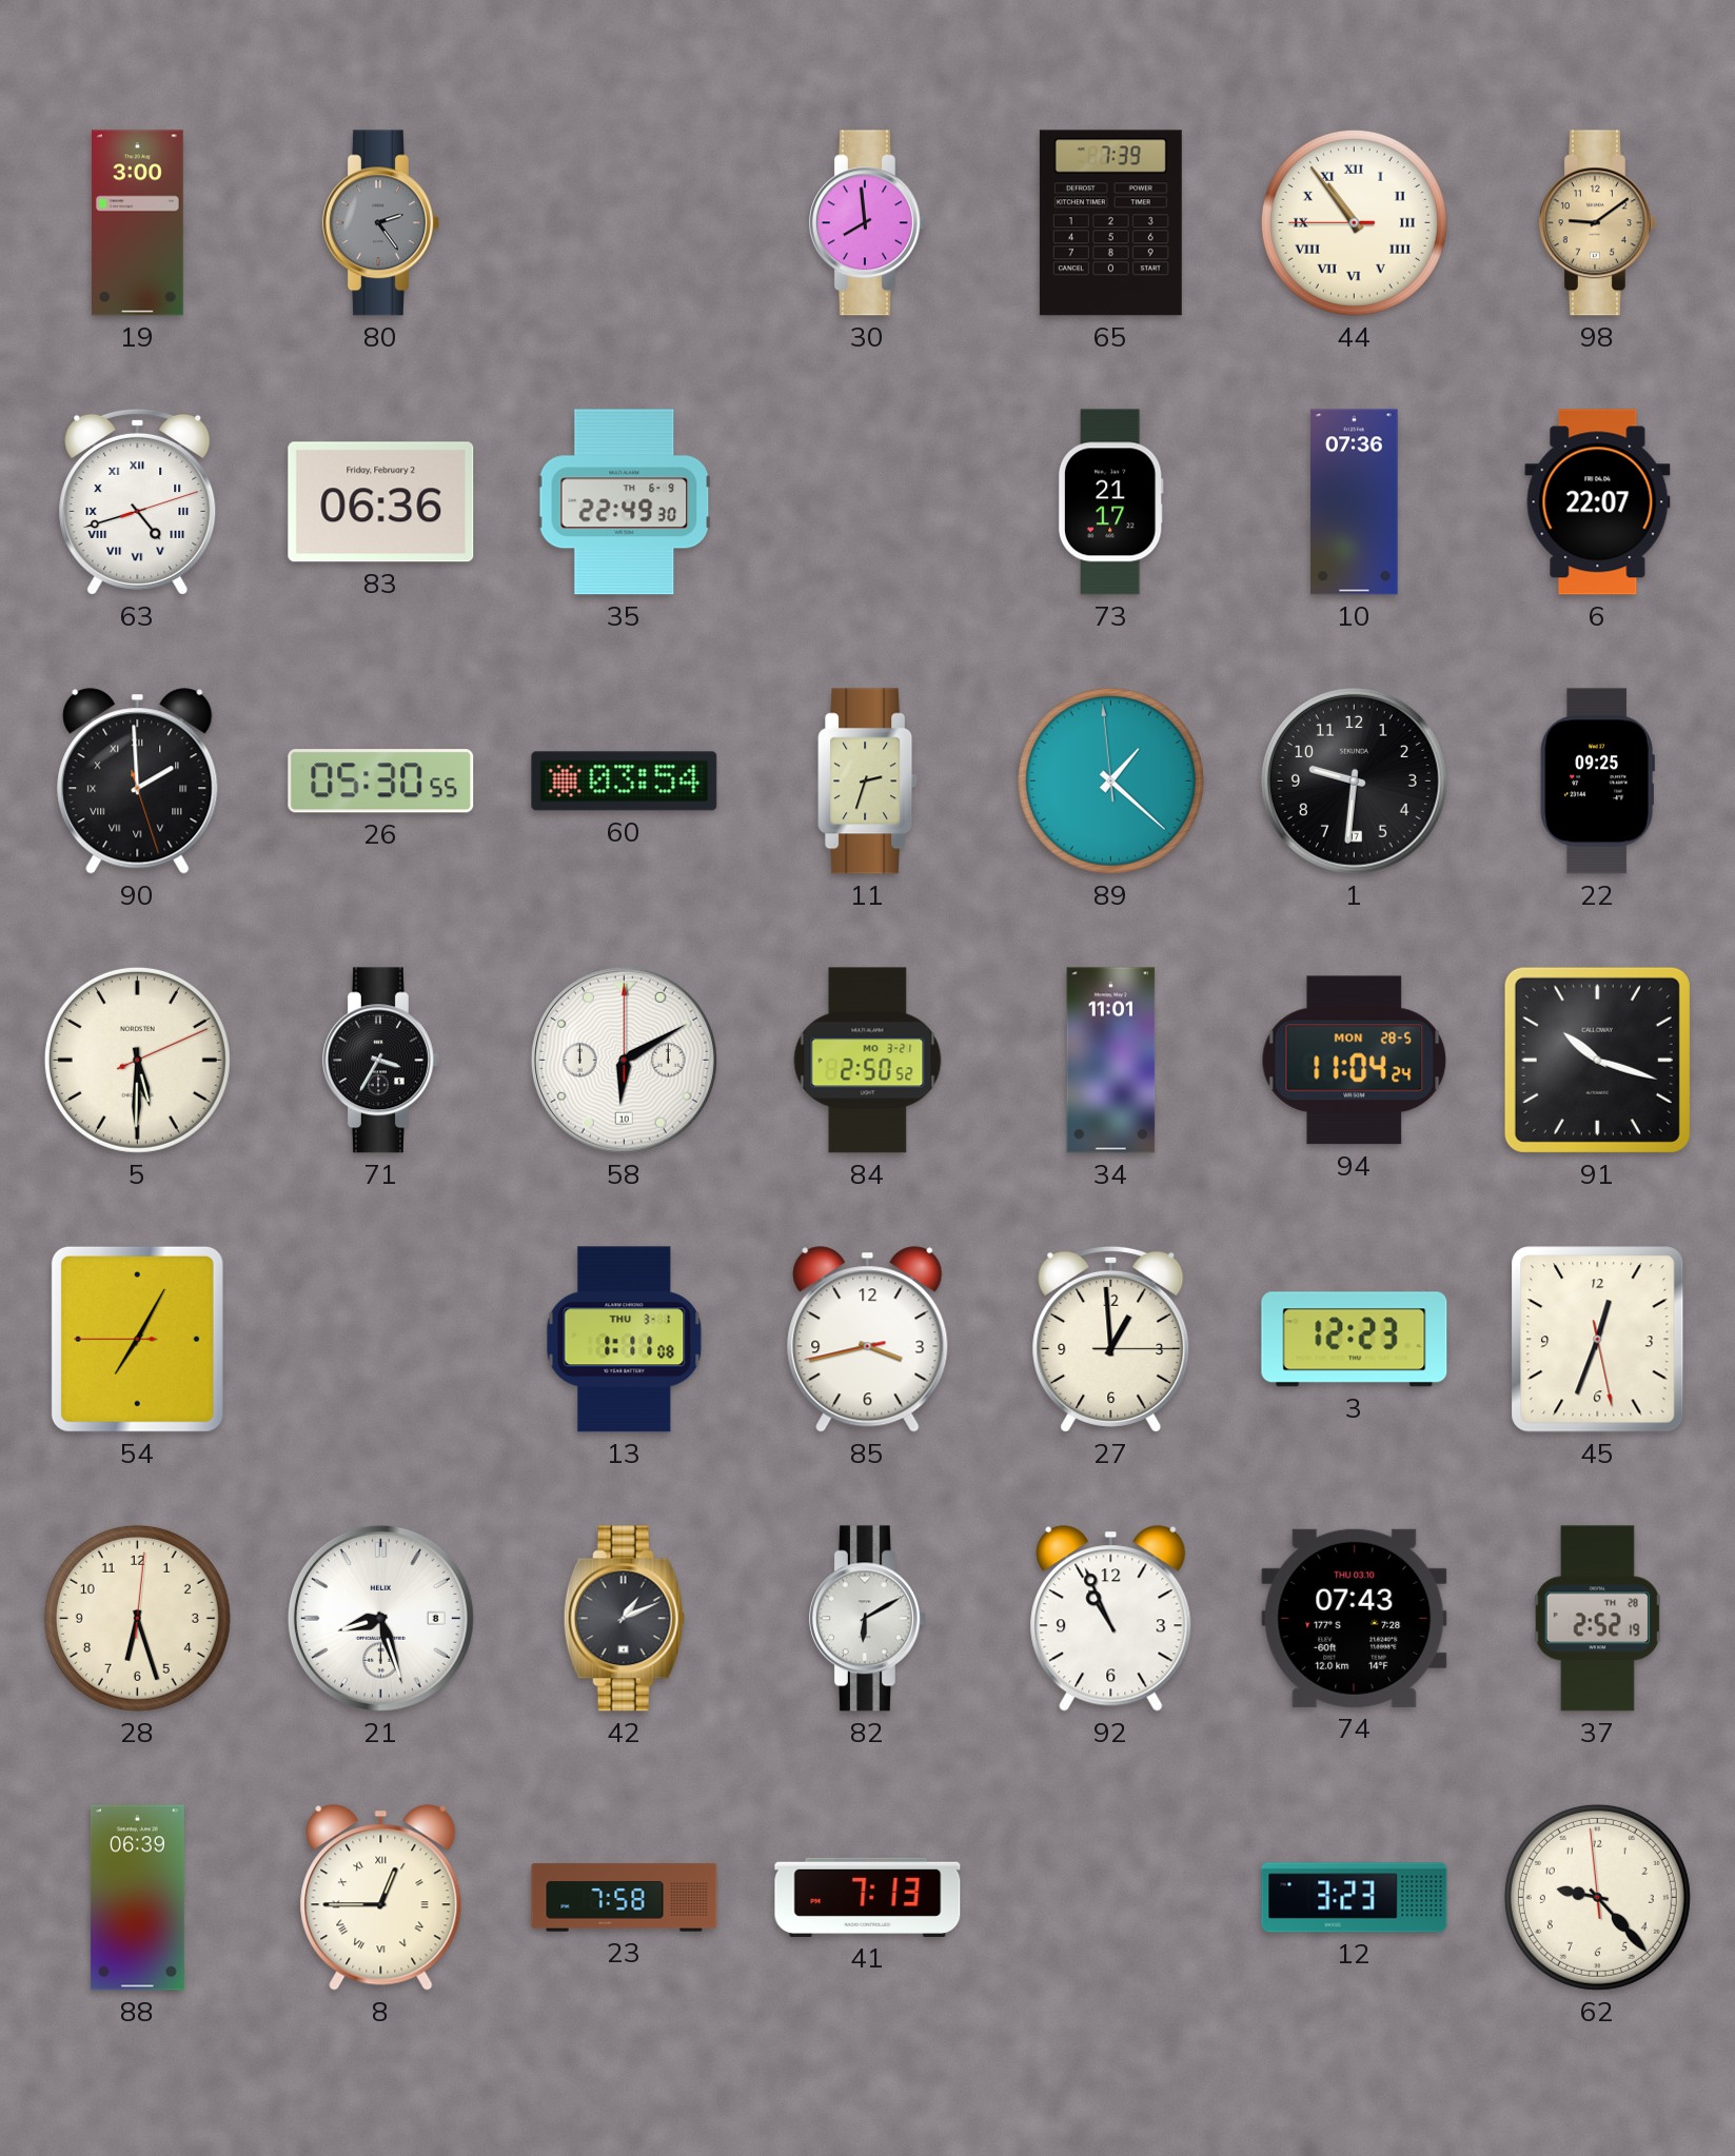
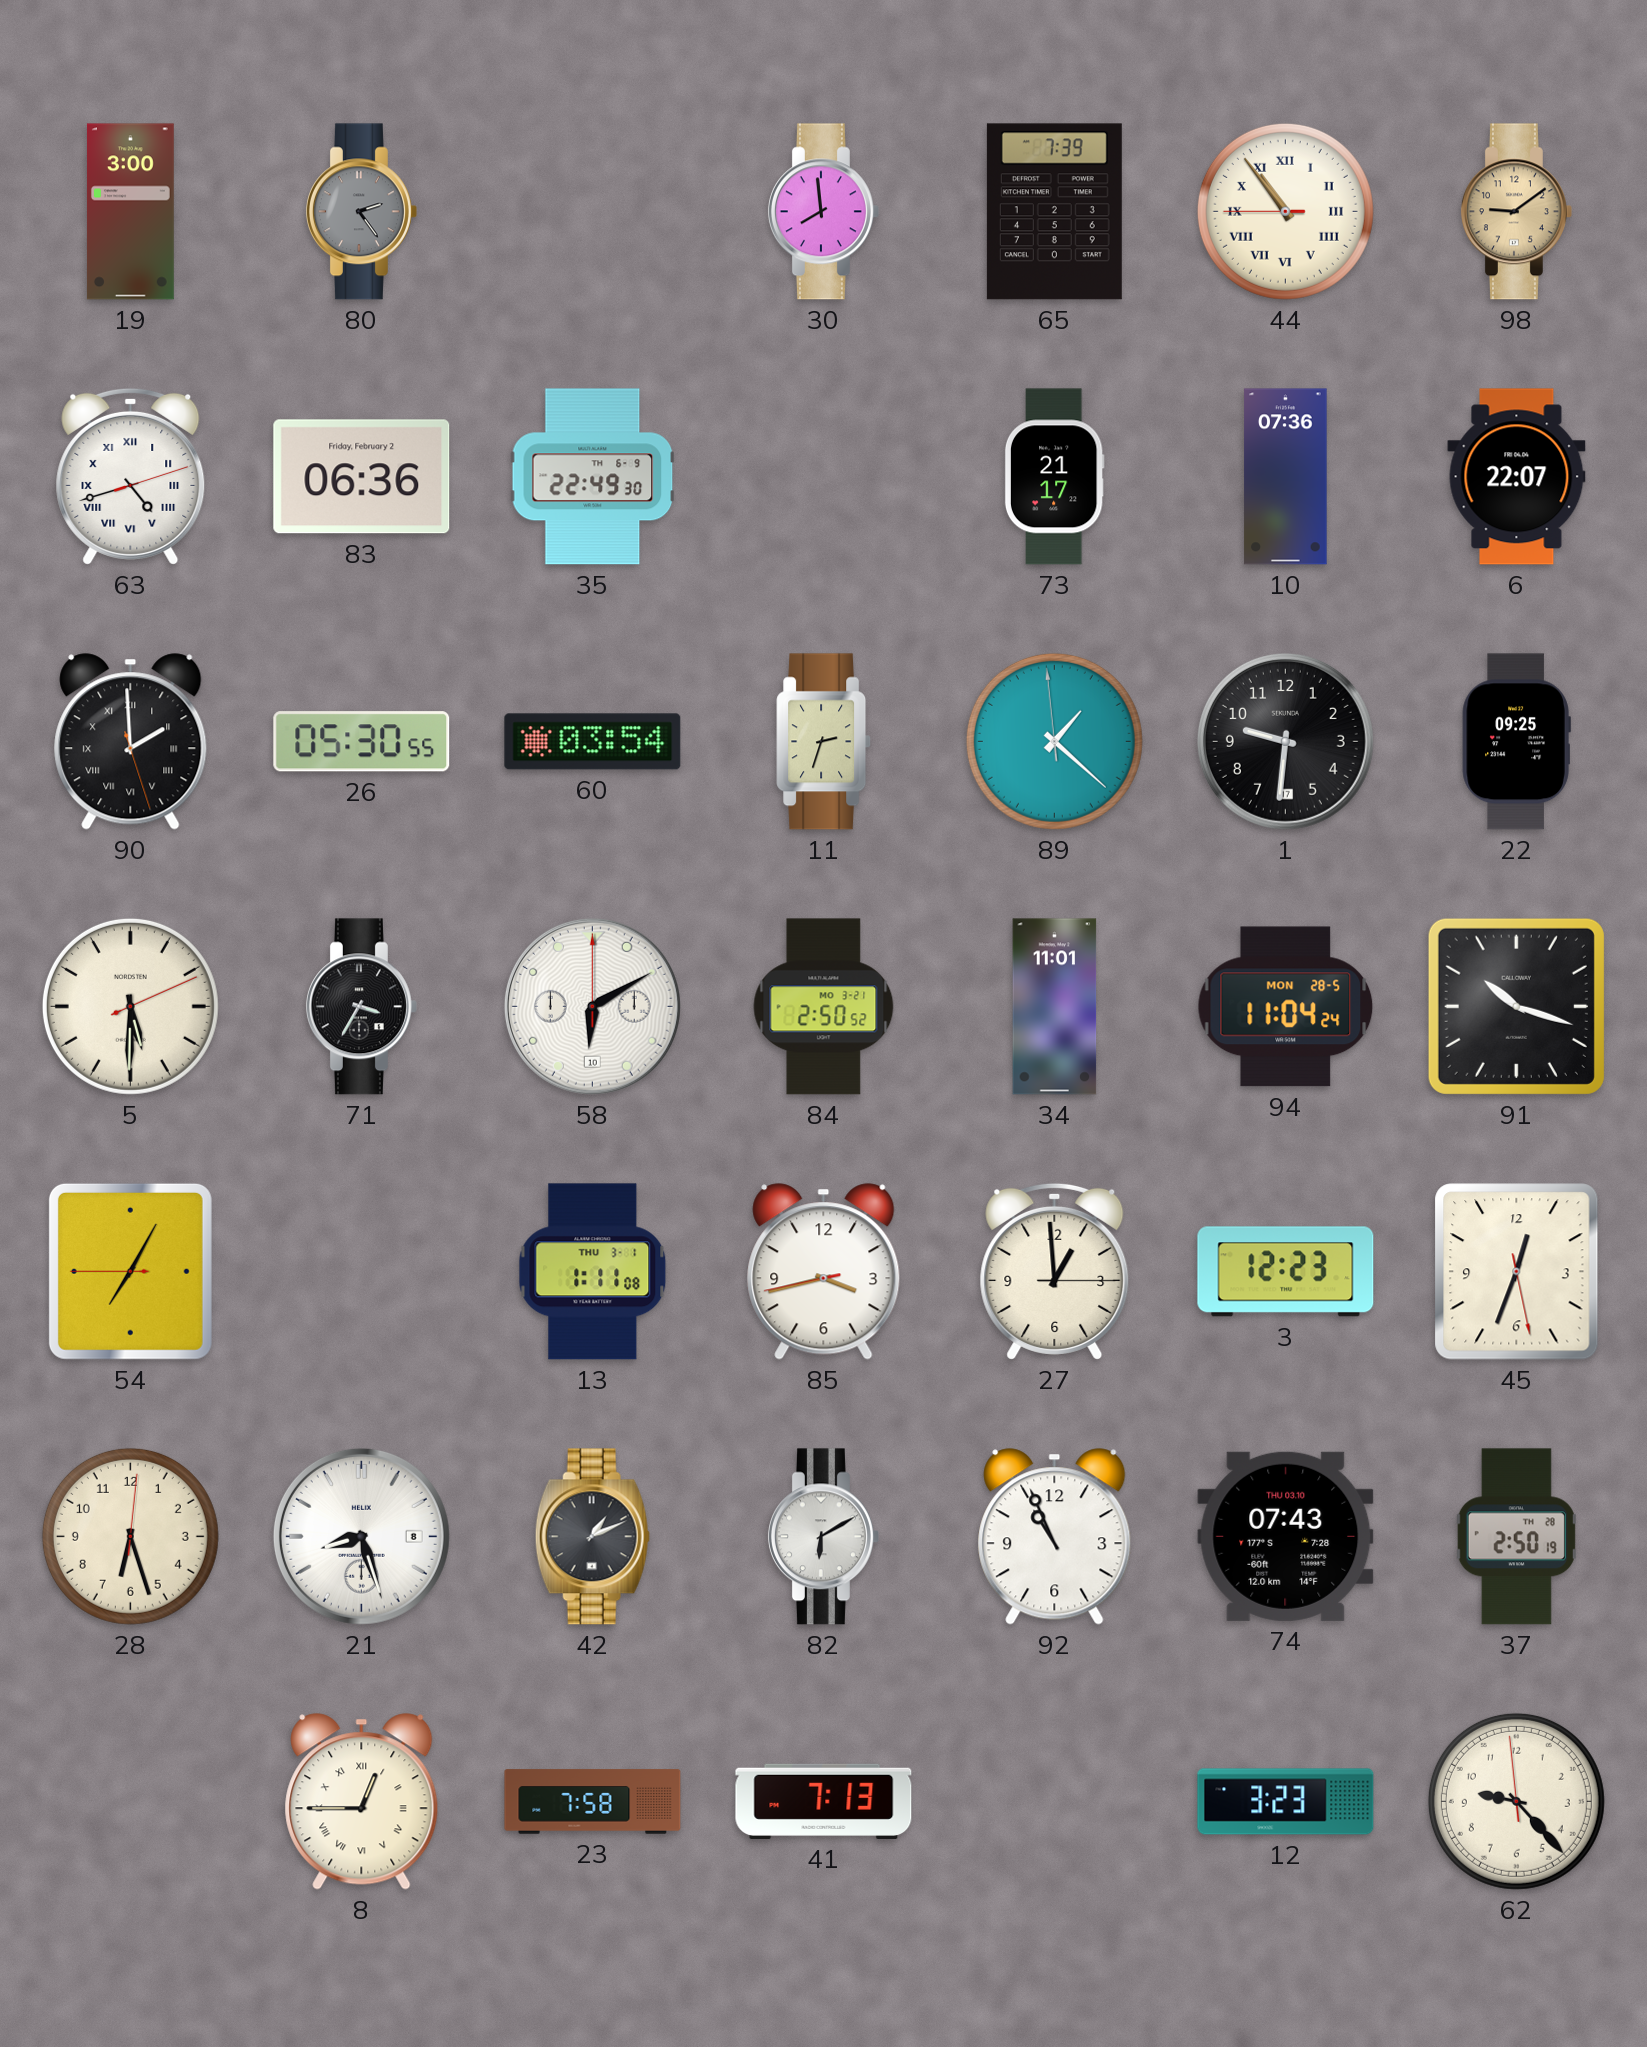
37: 2:52 -> 2:50
88: 06:39 -> none
